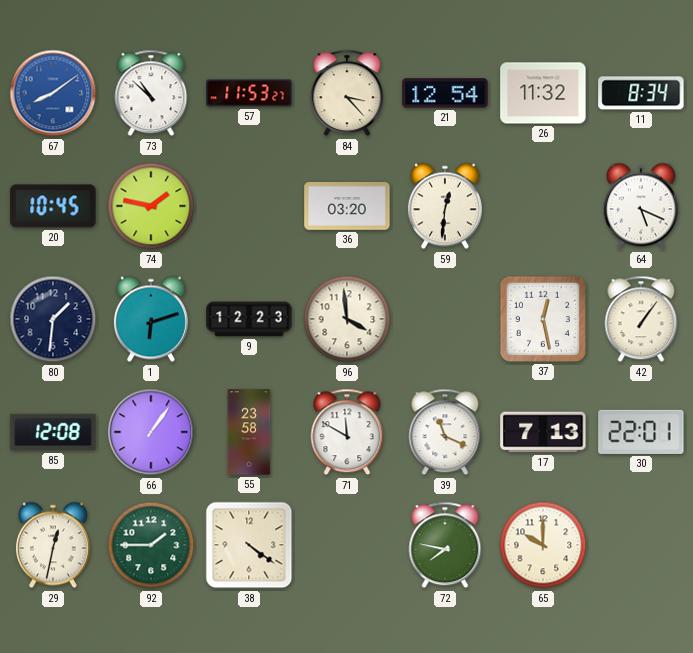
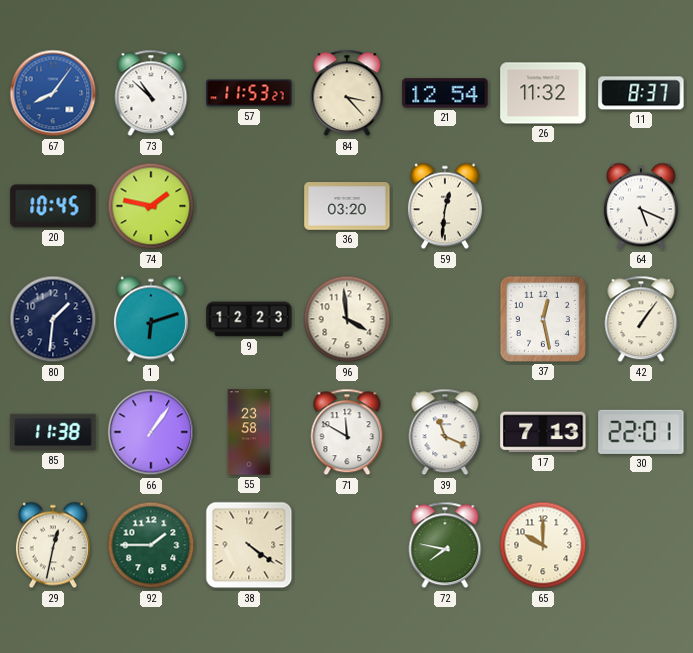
67: 8:09 -> 8:06
11: 8:34 -> 8:37
85: 12:08 -> 11:38
